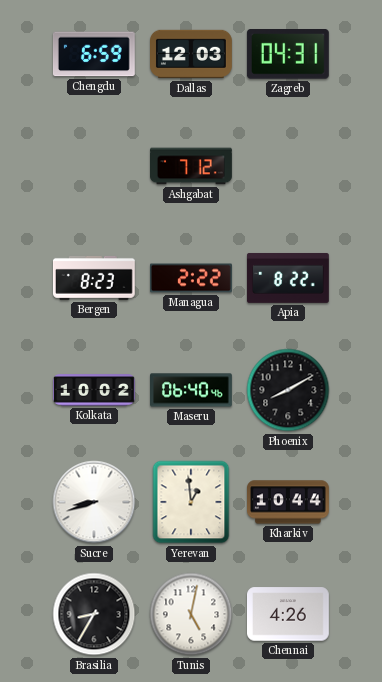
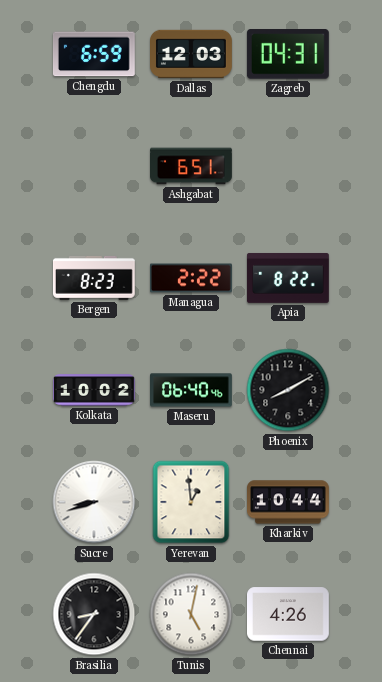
Ashgabat: 7:12 -> 6:51
Brasilia: 8:35 -> 8:36
